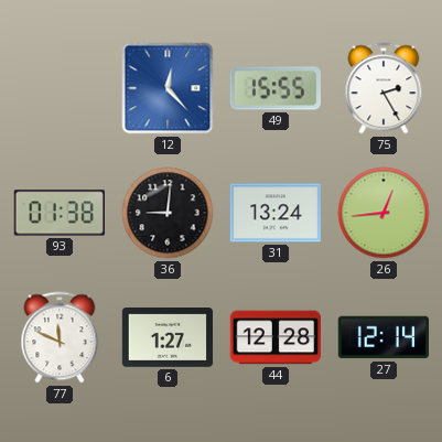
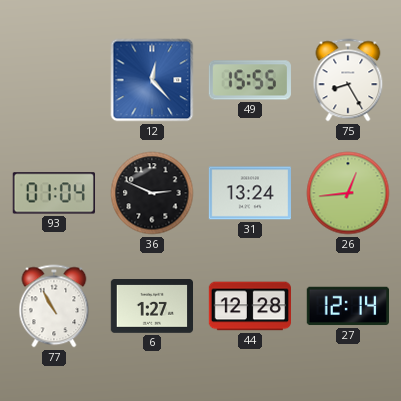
75: 2:25 -> 8:25
93: 01:38 -> 01:04
36: 9:01 -> 2:49
77: 11:49 -> 10:55
